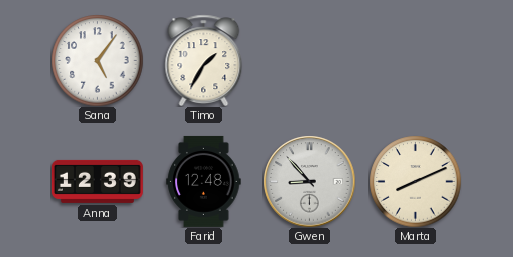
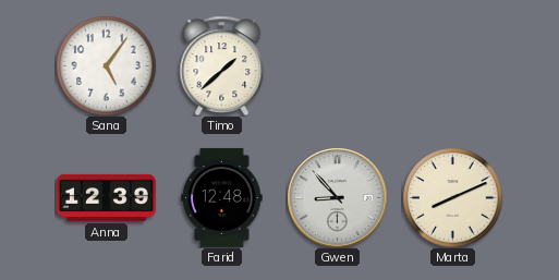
Timo: 1:35 -> 1:38
